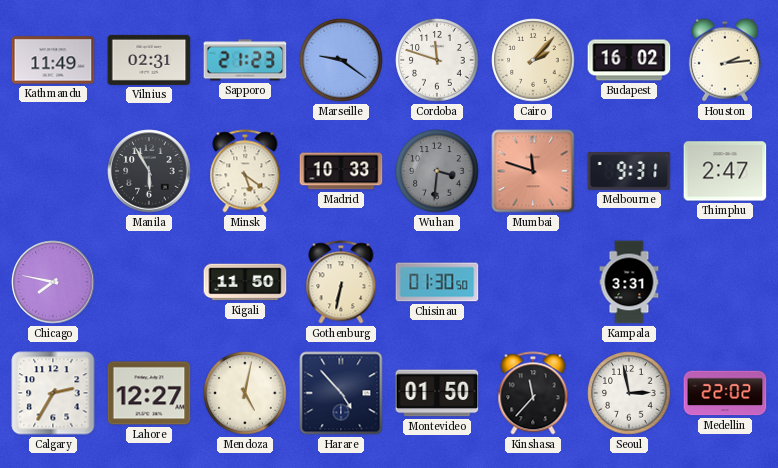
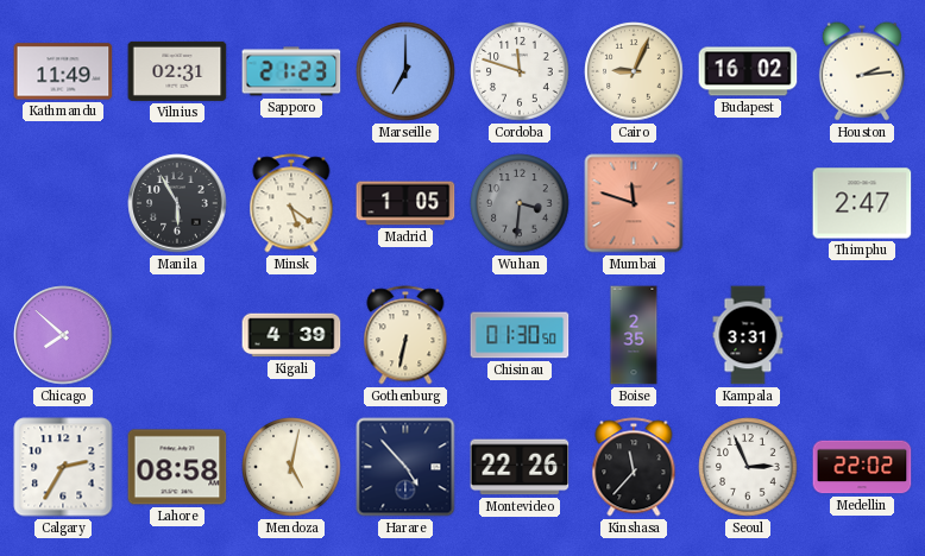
Marseille: 9:21 -> 7:00
Cairo: 2:07 -> 9:04
Madrid: 10:33 -> 1:05
Melbourne: 9:31 -> none
Chicago: 7:47 -> 7:52
Kigali: 11:50 -> 4:39
Boise: none -> 2:35
Lahore: 12:27 -> 08:58
Montevideo: 01:50 -> 22:26
Seoul: 2:58 -> 2:56
